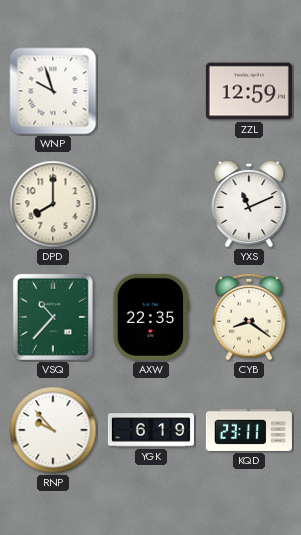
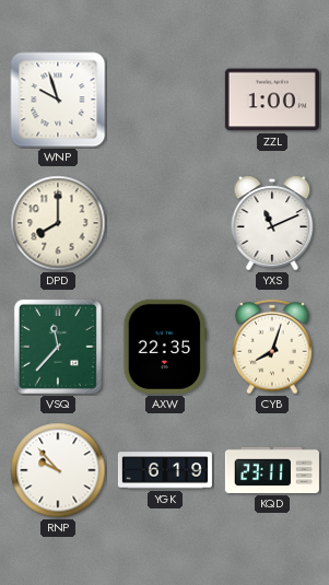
ZZL: 12:59 -> 1:00
VSQ: 10:37 -> 11:37
CYB: 8:21 -> 8:03
